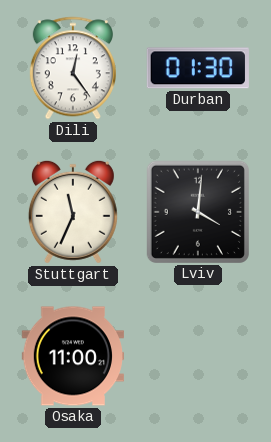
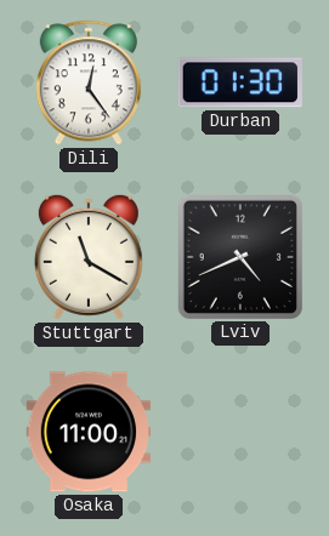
Stuttgart: 11:34 -> 11:20
Lviv: 4:01 -> 4:41
